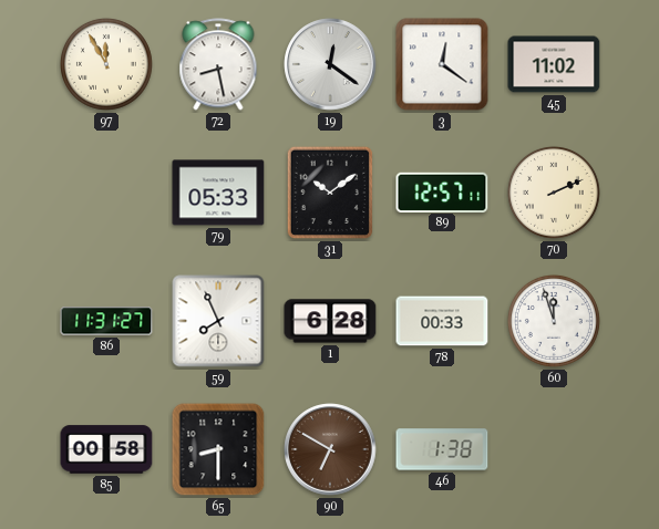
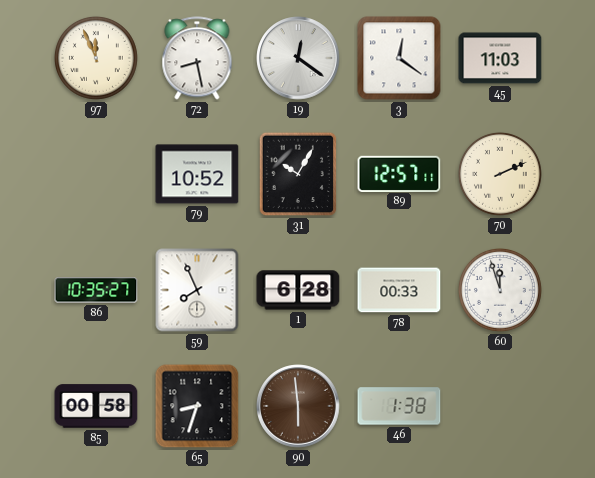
97: 11:55 -> 11:56
45: 11:02 -> 11:03
79: 05:33 -> 10:52
31: 10:09 -> 10:05
86: 11:31 -> 10:35
65: 8:30 -> 8:33
90: 6:50 -> 5:59
